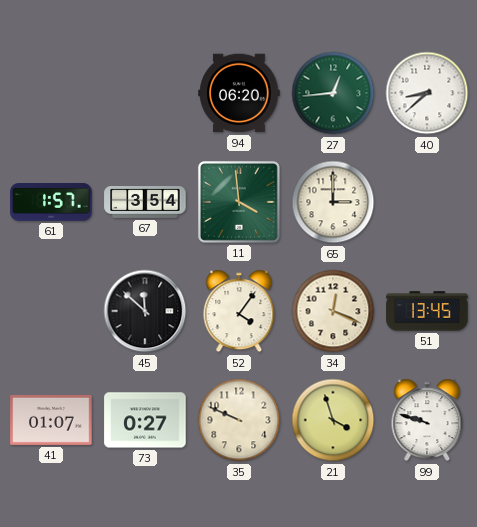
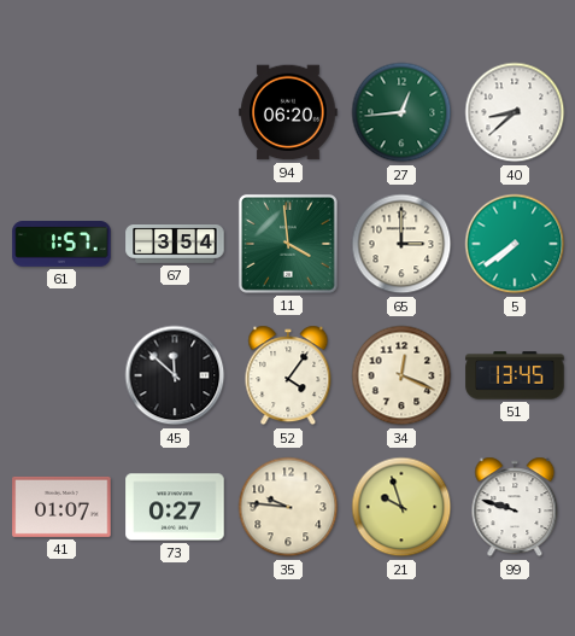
5: none -> 7:39
35: 9:49 -> 9:46
21: 3:57 -> 9:57
